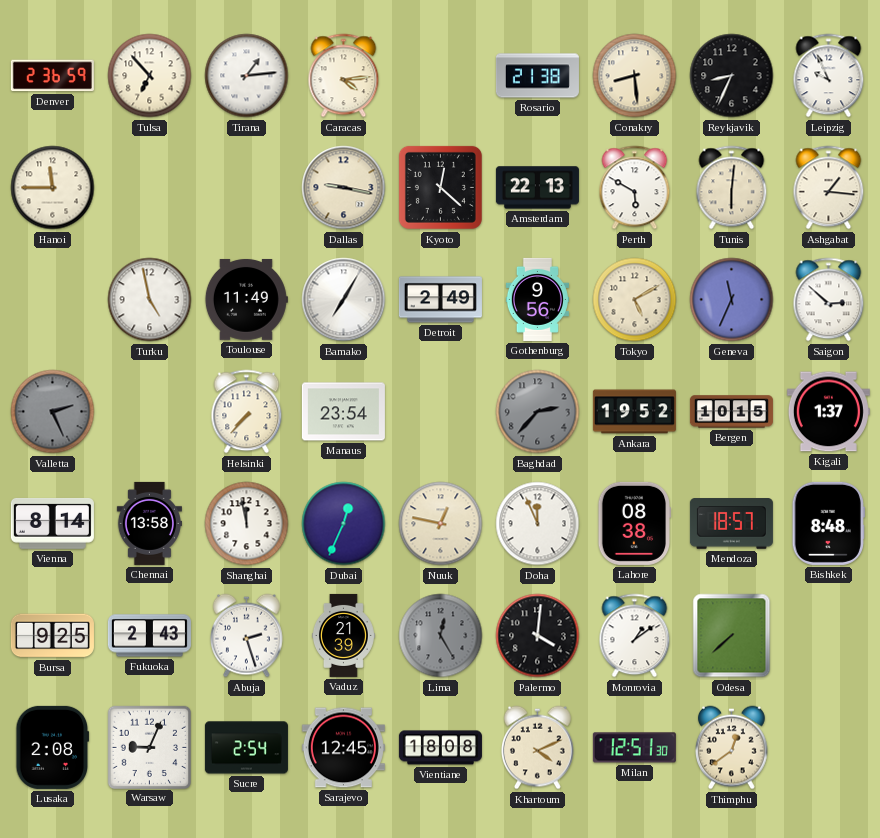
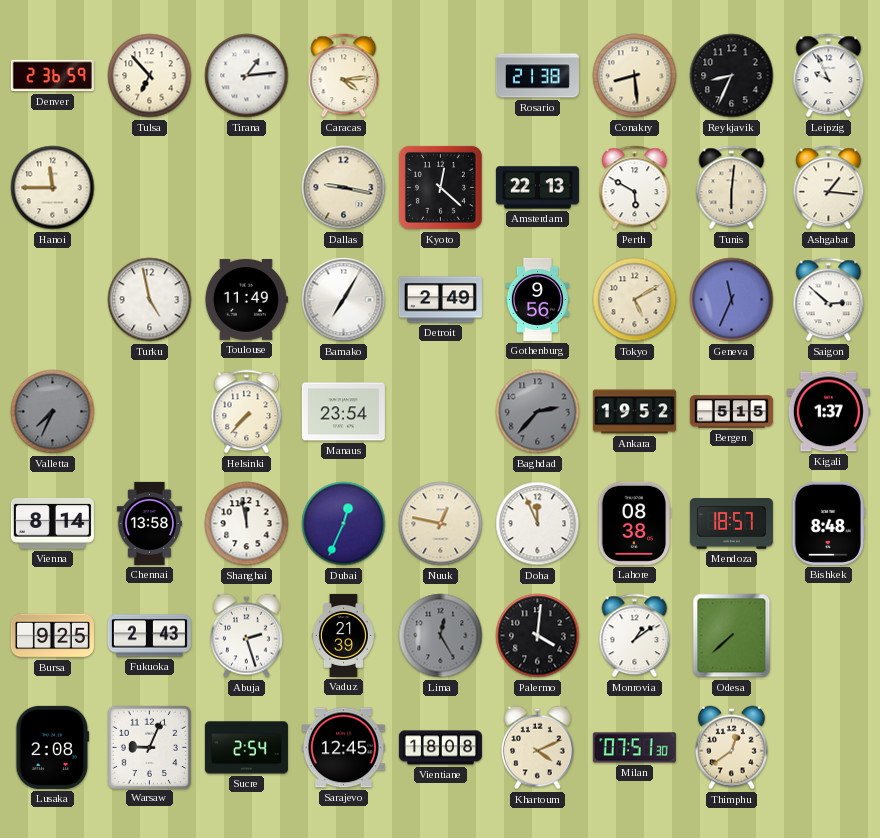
Valletta: 2:26 -> 7:34
Bergen: 10:15 -> 5:15
Milan: 12:51 -> 07:51
